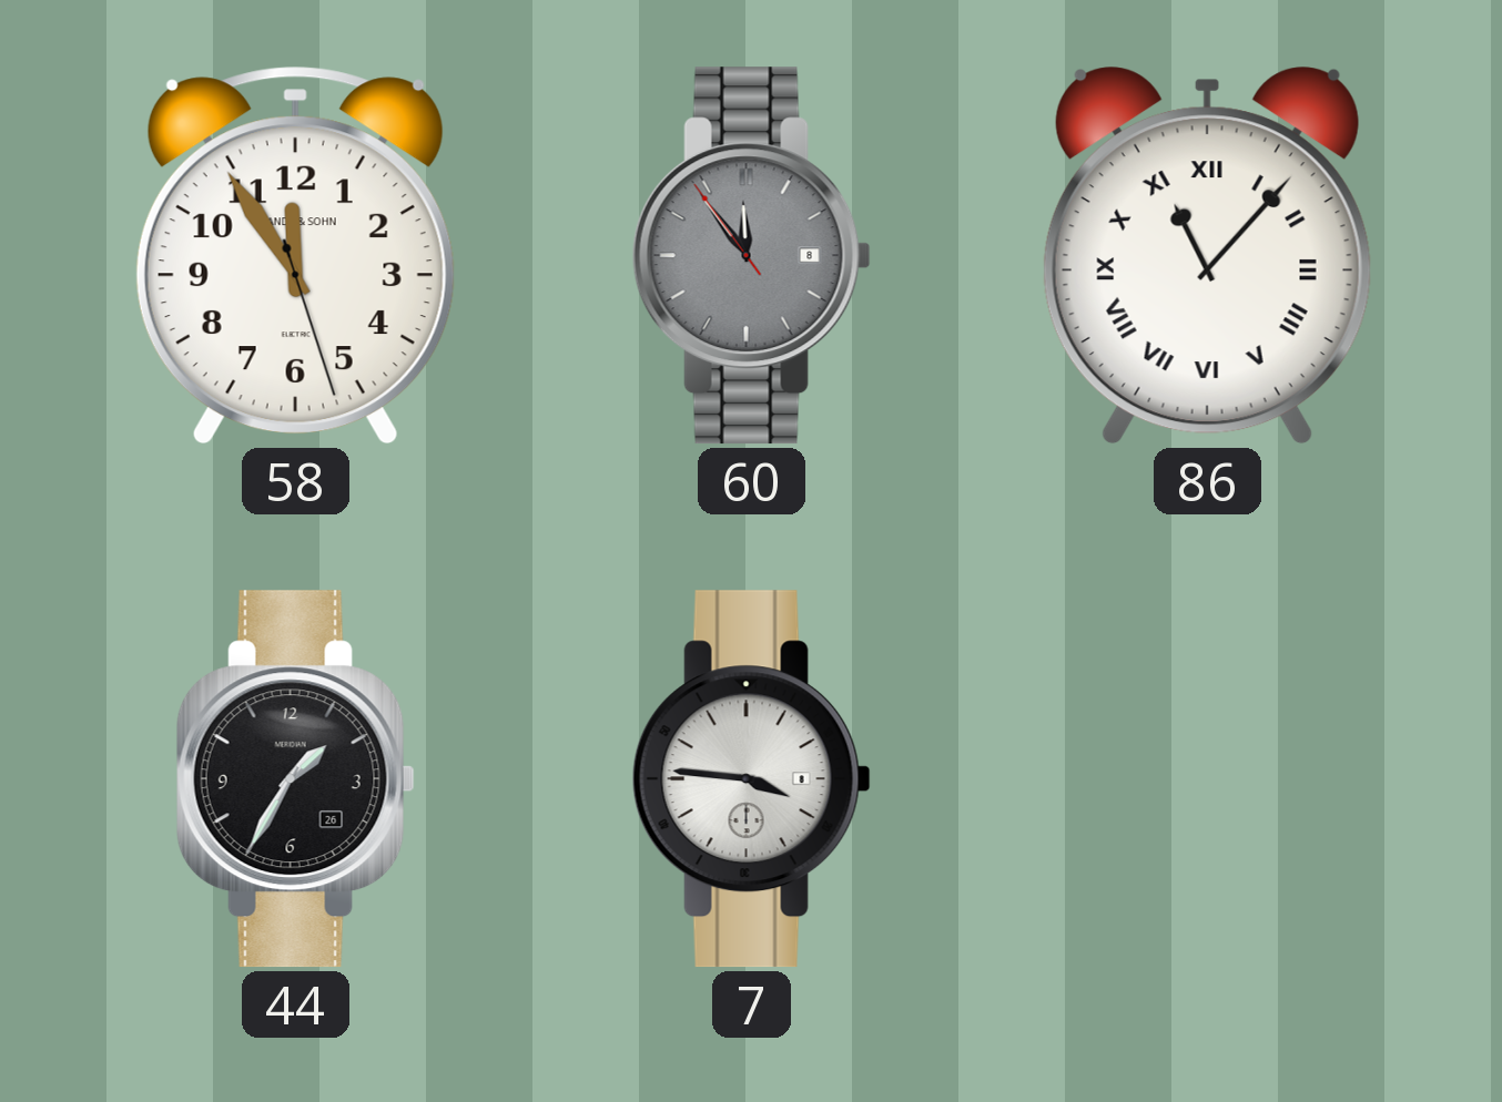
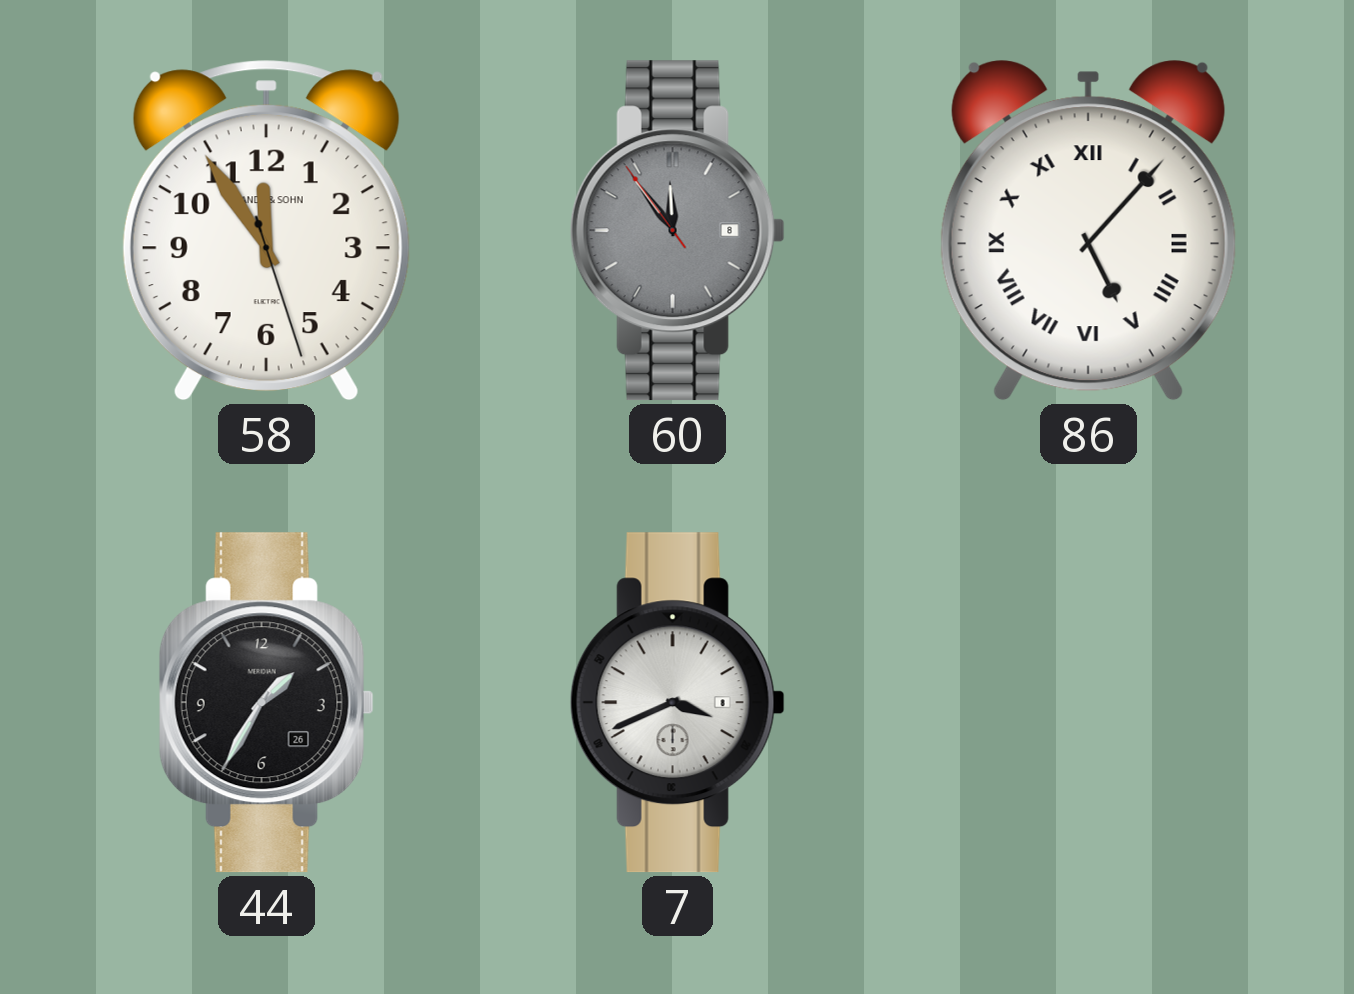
86: 11:07 -> 5:07
7: 3:46 -> 3:41
